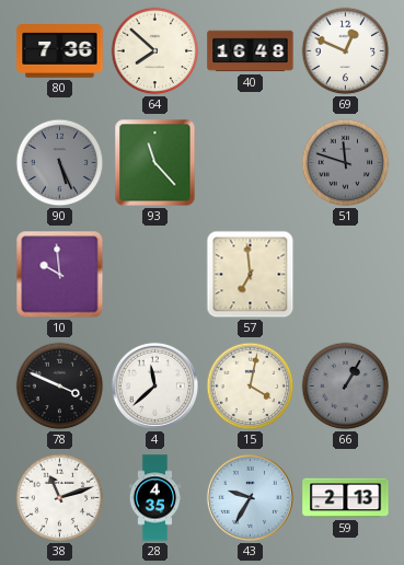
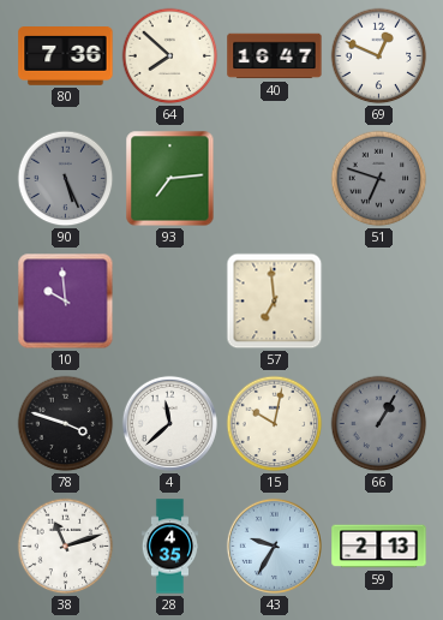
40: 16:48 -> 16:47
93: 11:23 -> 7:14
51: 11:48 -> 6:48
78: 3:49 -> 3:48
15: 4:02 -> 10:02
